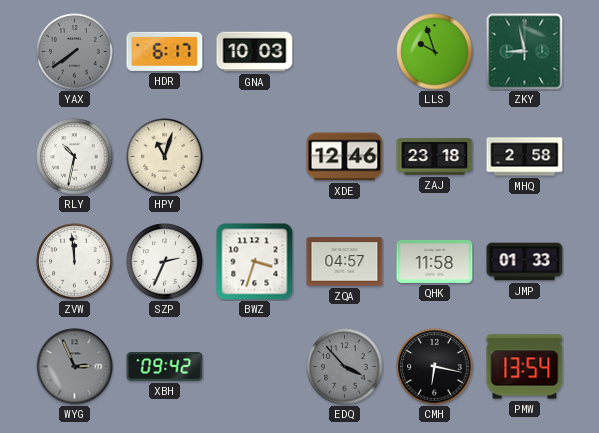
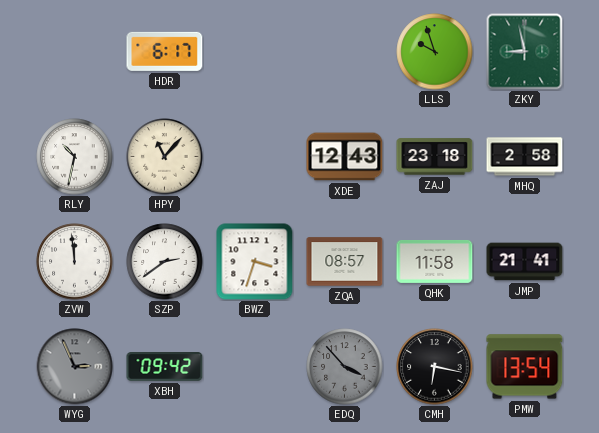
YAX: 7:39 -> none
GNA: 10:03 -> none
HPY: 11:03 -> 11:07
XDE: 12:46 -> 12:43
SZP: 2:34 -> 2:39
ZQA: 04:57 -> 08:57
JMP: 01:33 -> 21:41
